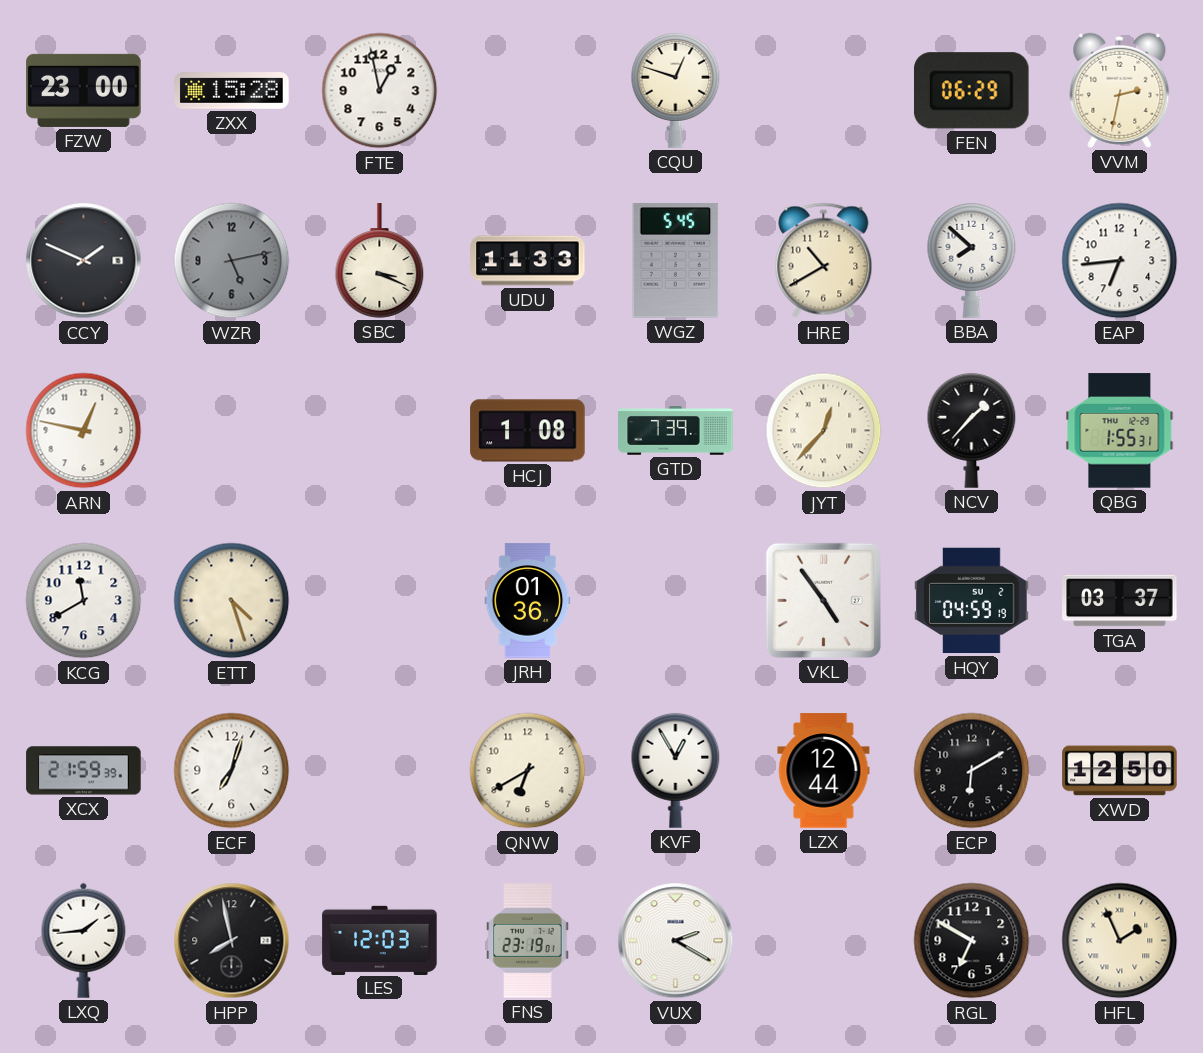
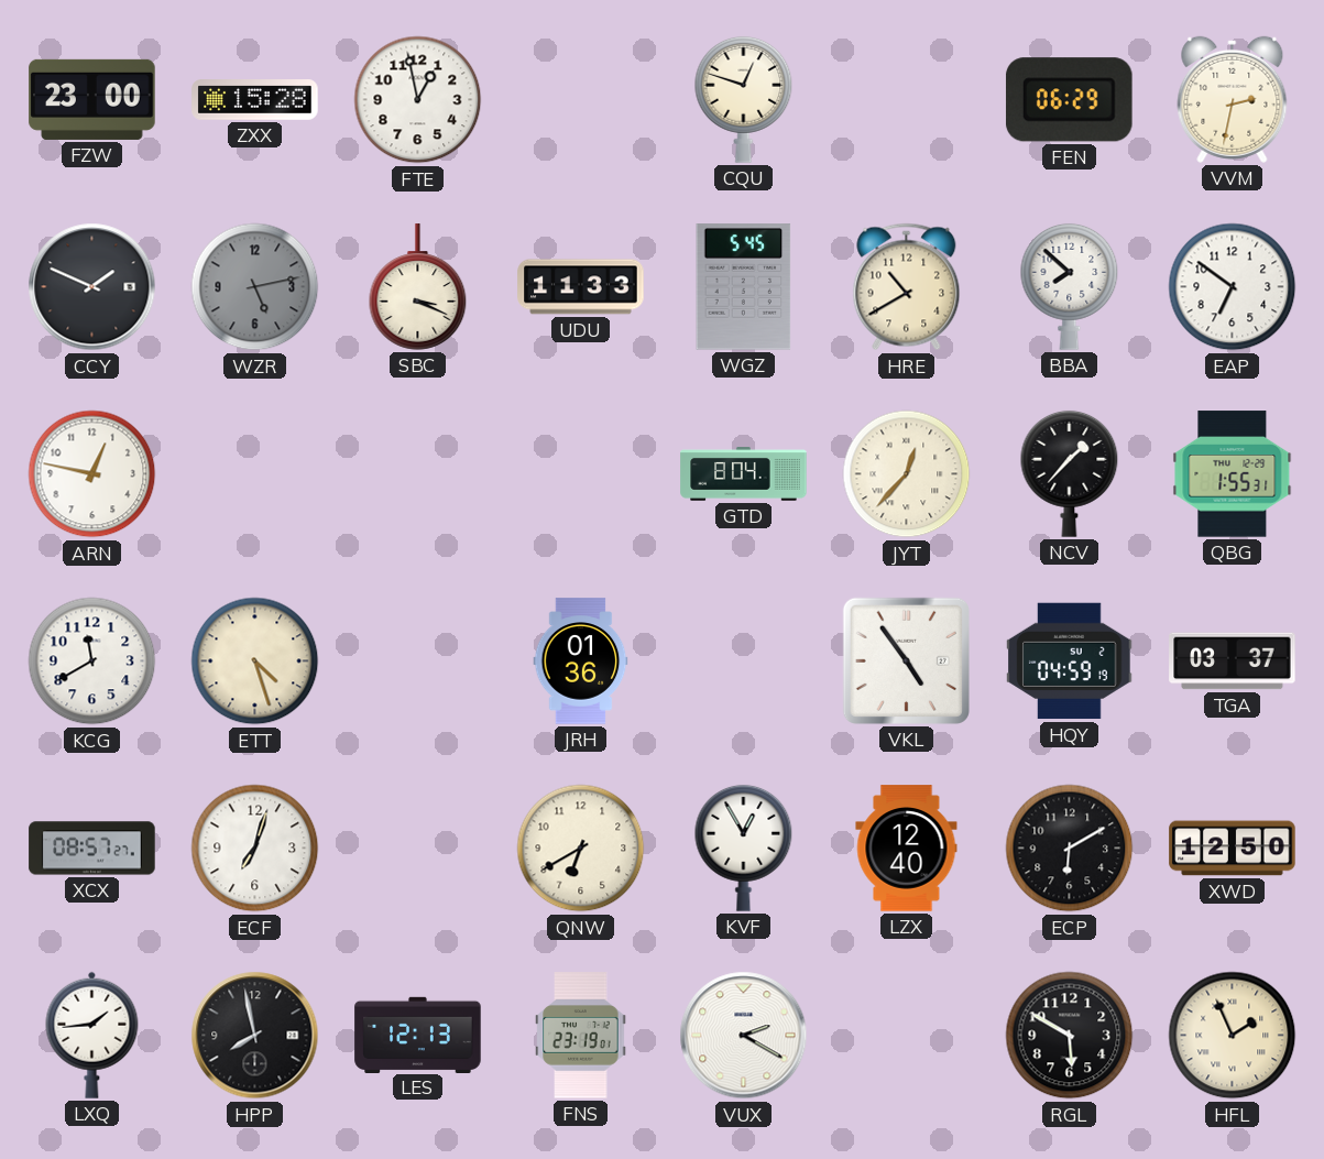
EAP: 6:44 -> 6:51
HCJ: 1:08 -> none
GTD: 7:39 -> 8:04
XCX: 21:59 -> 08:57
LZX: 12:44 -> 12:40
LES: 12:03 -> 12:13
RGL: 6:50 -> 5:50
